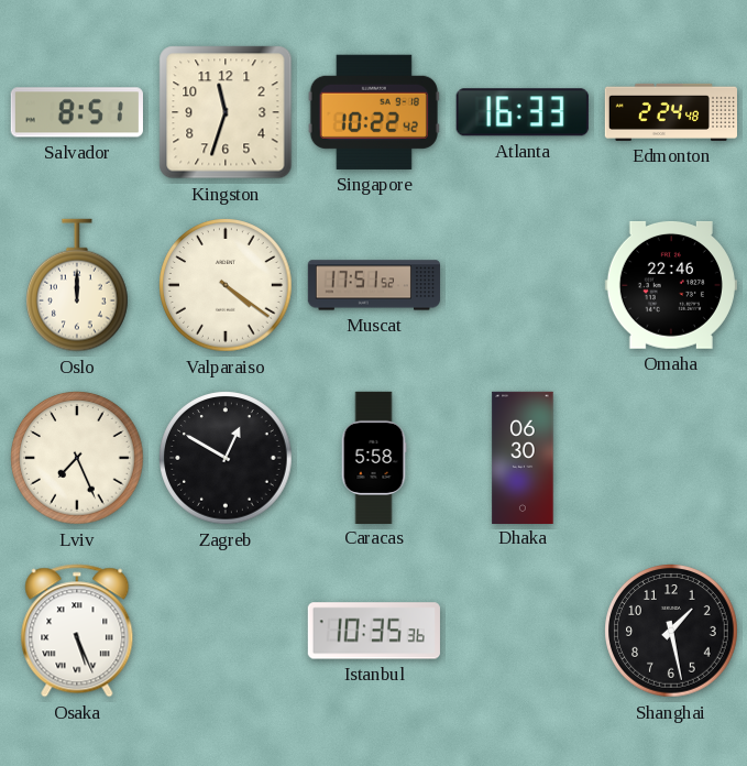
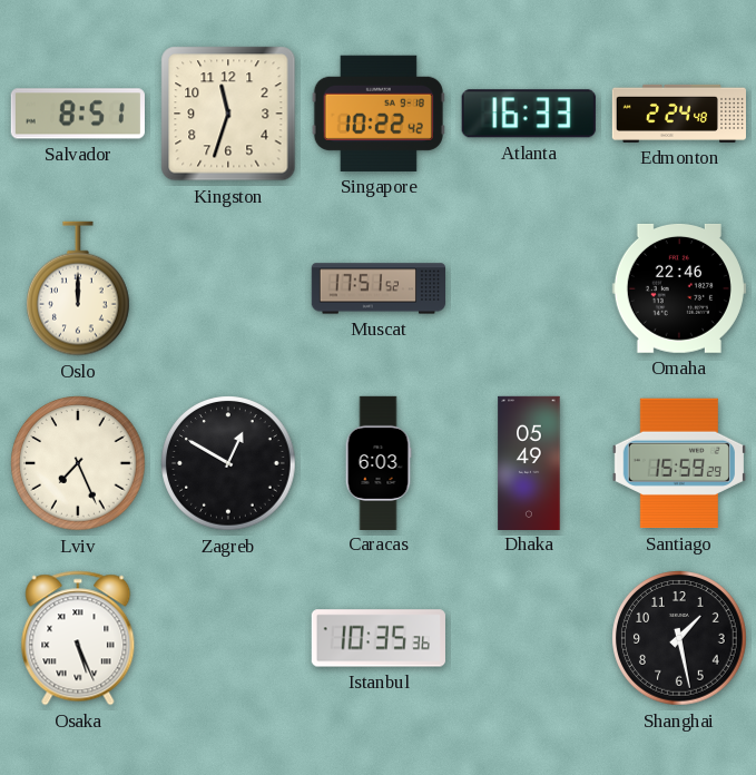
Valparaiso: 4:21 -> none
Caracas: 5:58 -> 6:03
Dhaka: 06:30 -> 05:49
Santiago: none -> 15:59
